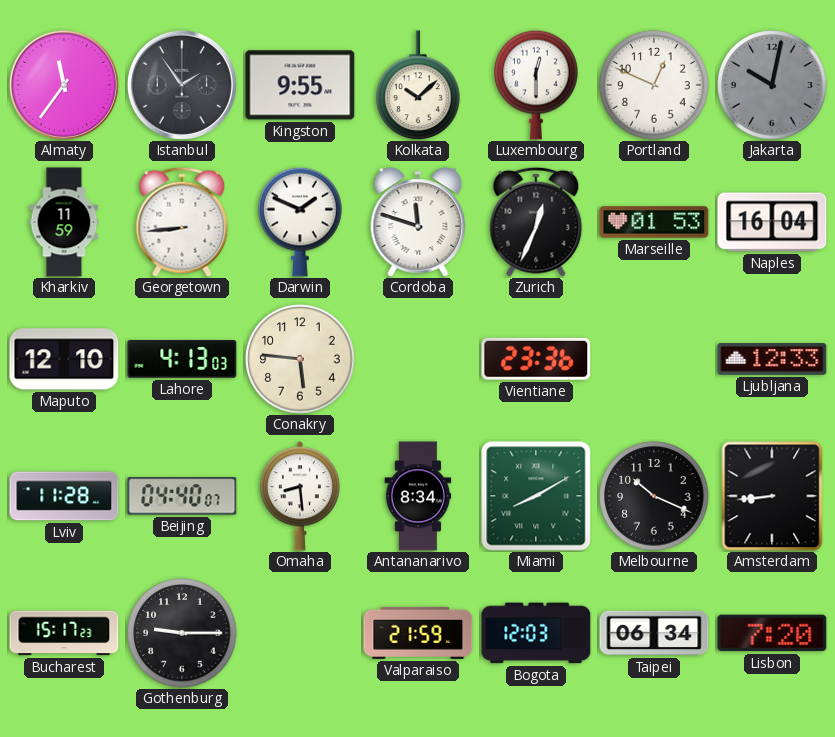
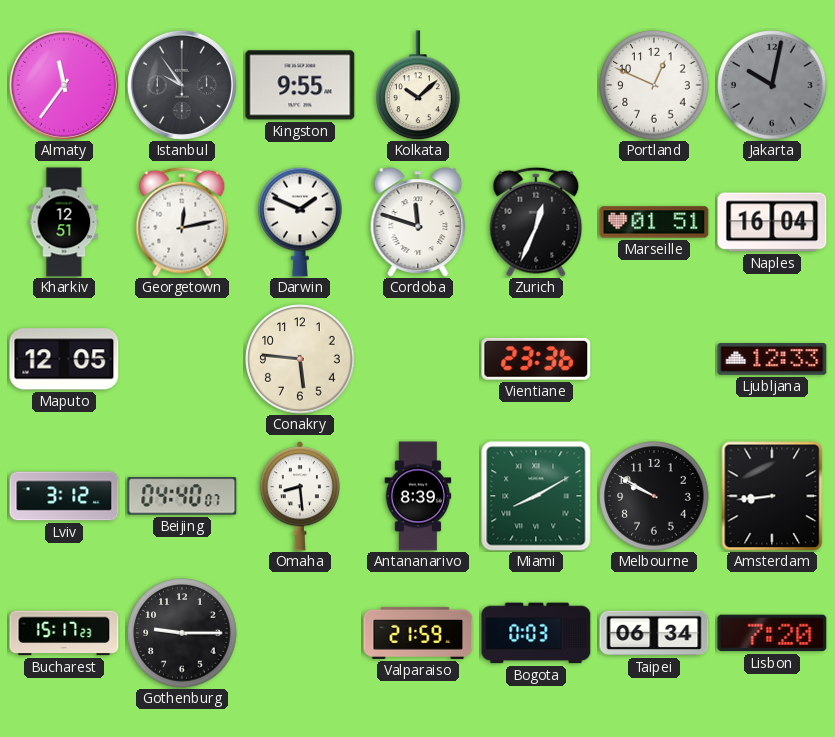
Istanbul: 1:54 -> 9:54
Luxembourg: 12:30 -> none
Kharkiv: 11:59 -> 12:51
Georgetown: 8:44 -> 12:13
Marseille: 01:53 -> 01:51
Maputo: 12:10 -> 12:05
Lahore: 4:13 -> none
Lviv: 11:28 -> 3:12
Antananarivo: 8:34 -> 8:39
Melbourne: 10:19 -> 9:50
Bogota: 12:03 -> 0:03
